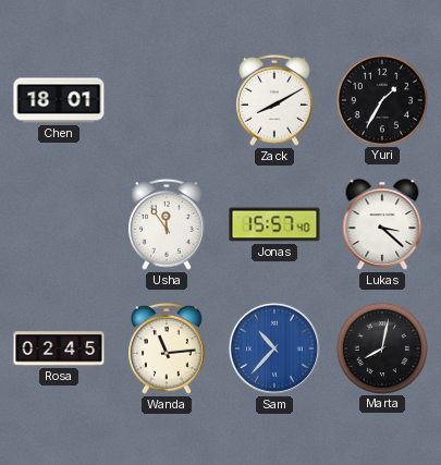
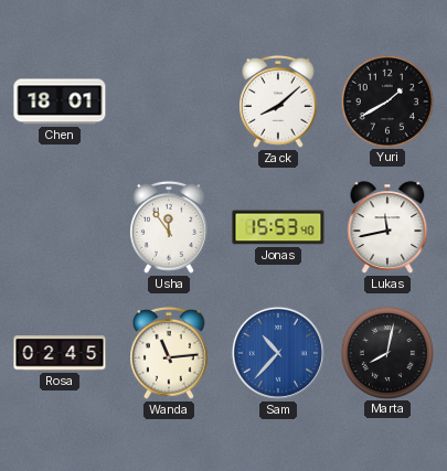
Zack: 8:10 -> 8:08
Yuri: 1:35 -> 1:40
Jonas: 15:57 -> 15:53
Lukas: 3:22 -> 11:43
